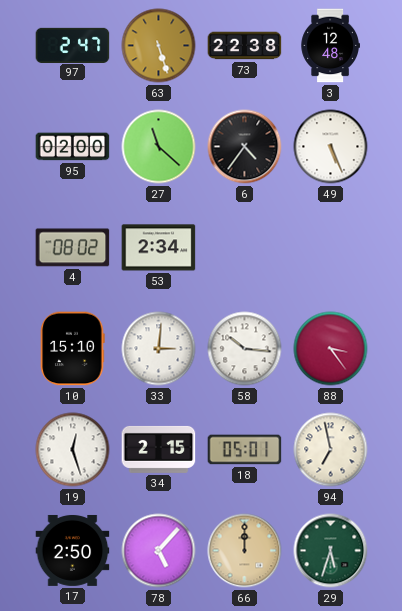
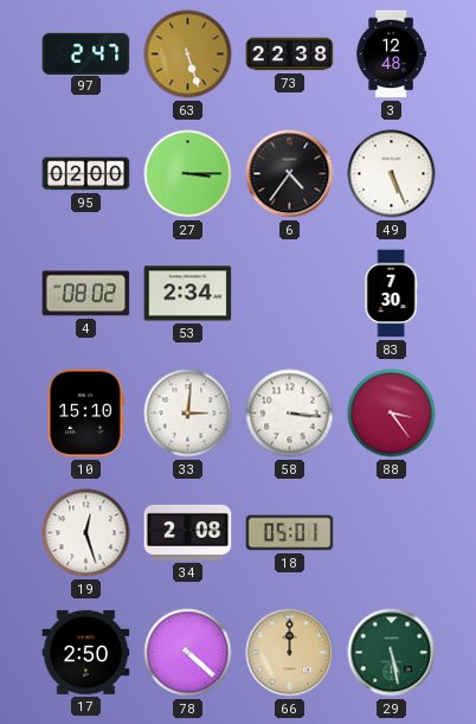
27: 11:22 -> 3:15
83: none -> 7:30
58: 10:16 -> 3:16
34: 2:15 -> 2:08
94: 6:58 -> none
78: 5:07 -> 4:22
29: 5:33 -> 5:28
